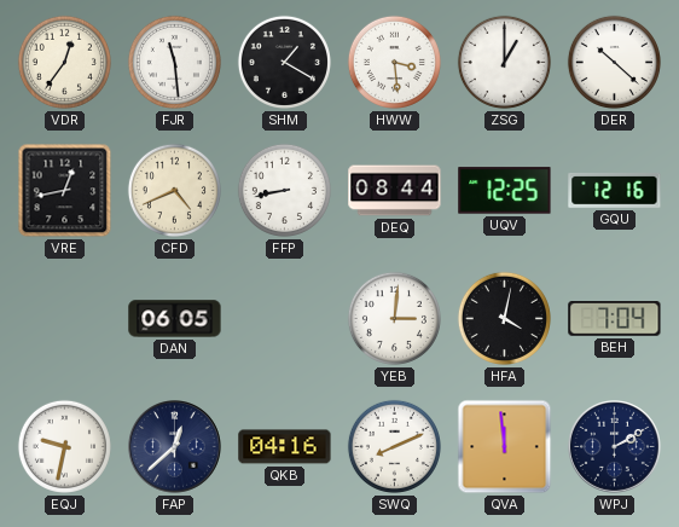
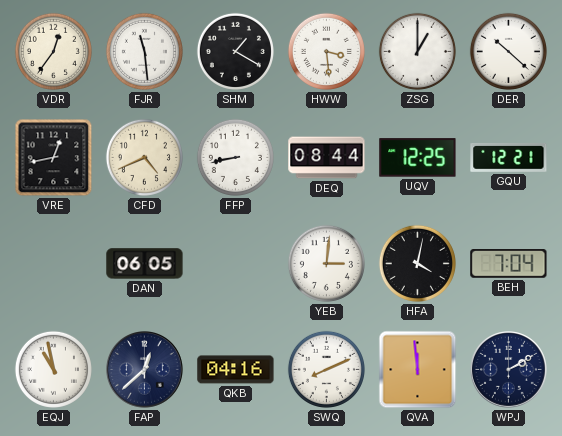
GQU: 12:16 -> 12:21
EQJ: 9:32 -> 10:58
